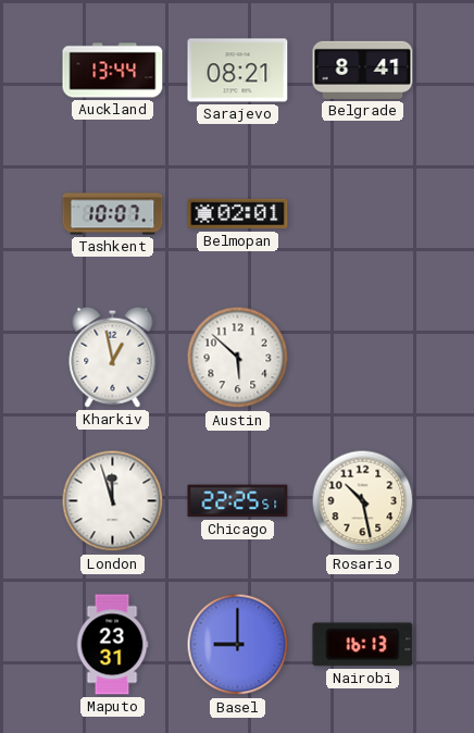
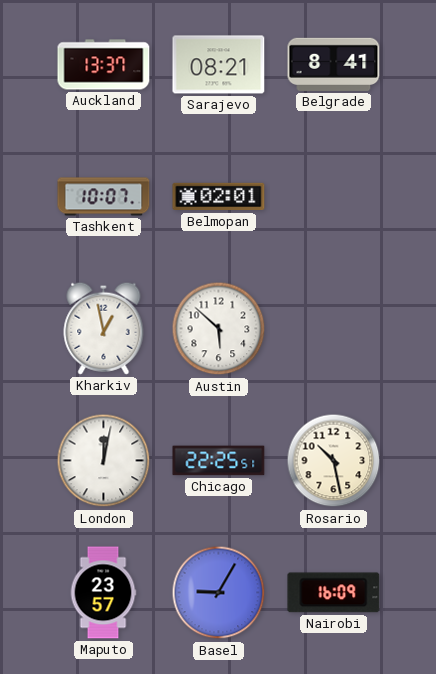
Auckland: 13:44 -> 13:37
London: 11:57 -> 12:02
Maputo: 23:31 -> 23:57
Basel: 9:00 -> 9:05
Nairobi: 16:13 -> 16:09
